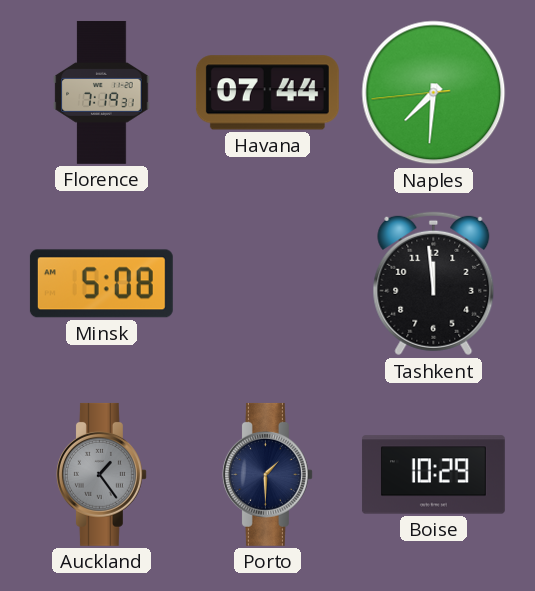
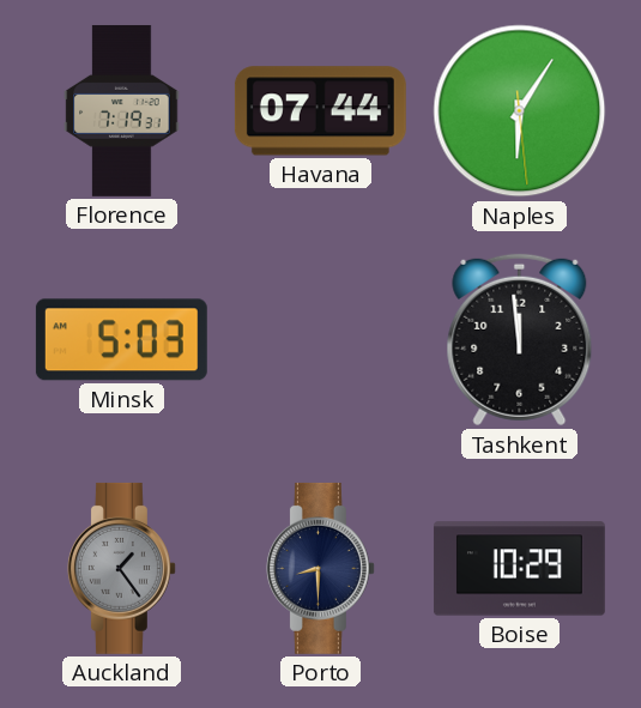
Naples: 7:30 -> 6:05
Minsk: 5:08 -> 5:03
Porto: 1:30 -> 8:30
